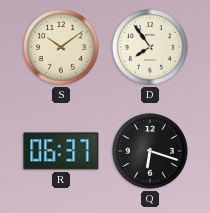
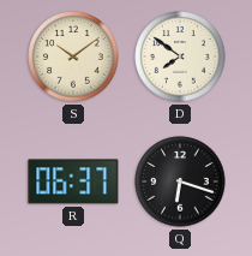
D: 7:54 -> 7:51
